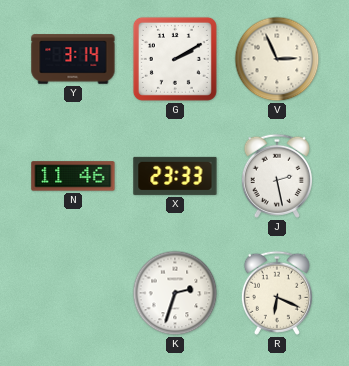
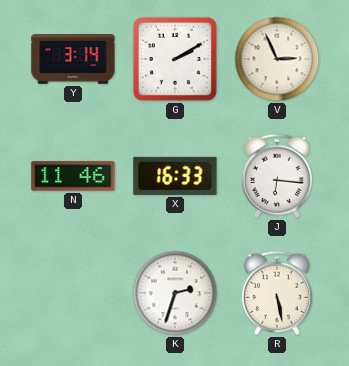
X: 23:33 -> 16:33
J: 2:28 -> 6:16
R: 6:19 -> 5:28
